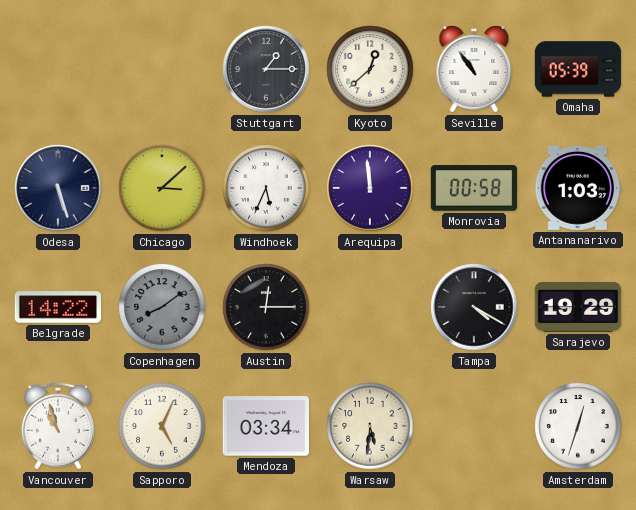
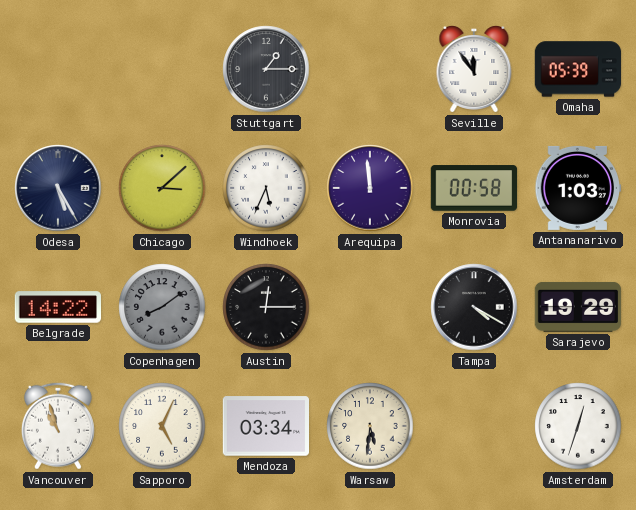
Kyoto: 12:38 -> none
Seville: 10:54 -> 11:54
Odesa: 5:27 -> 5:25
